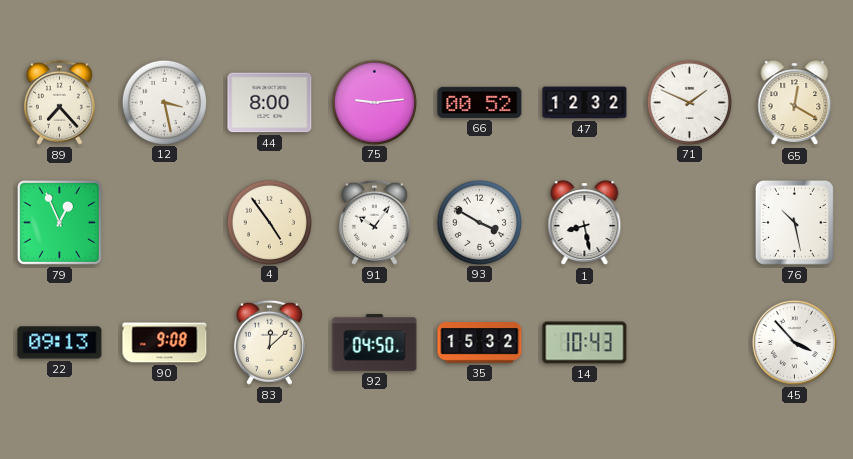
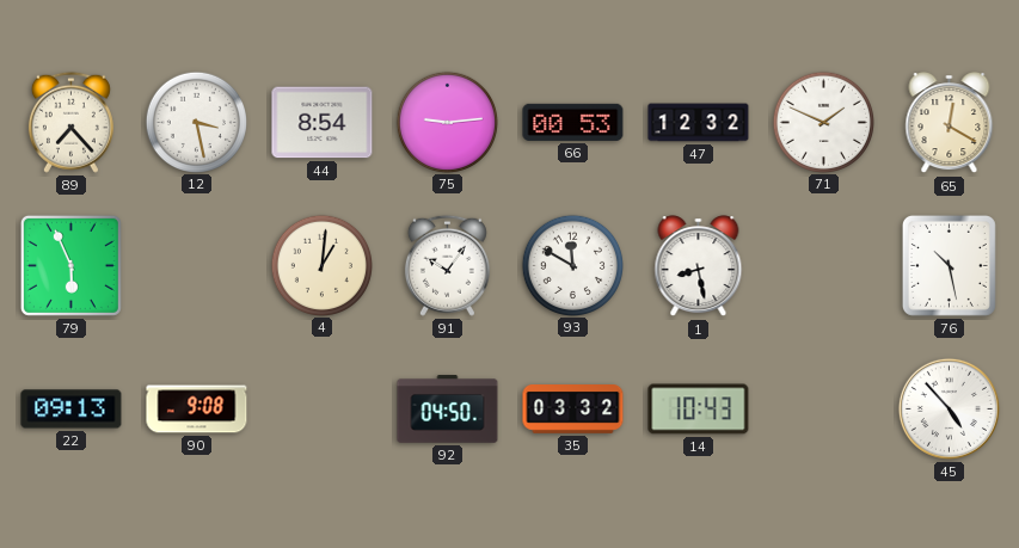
44: 8:00 -> 8:54
66: 00:52 -> 00:53
79: 12:56 -> 5:56
4: 4:54 -> 1:01
93: 3:50 -> 11:50
83: 12:08 -> none
35: 15:32 -> 03:32
45: 3:53 -> 4:53
